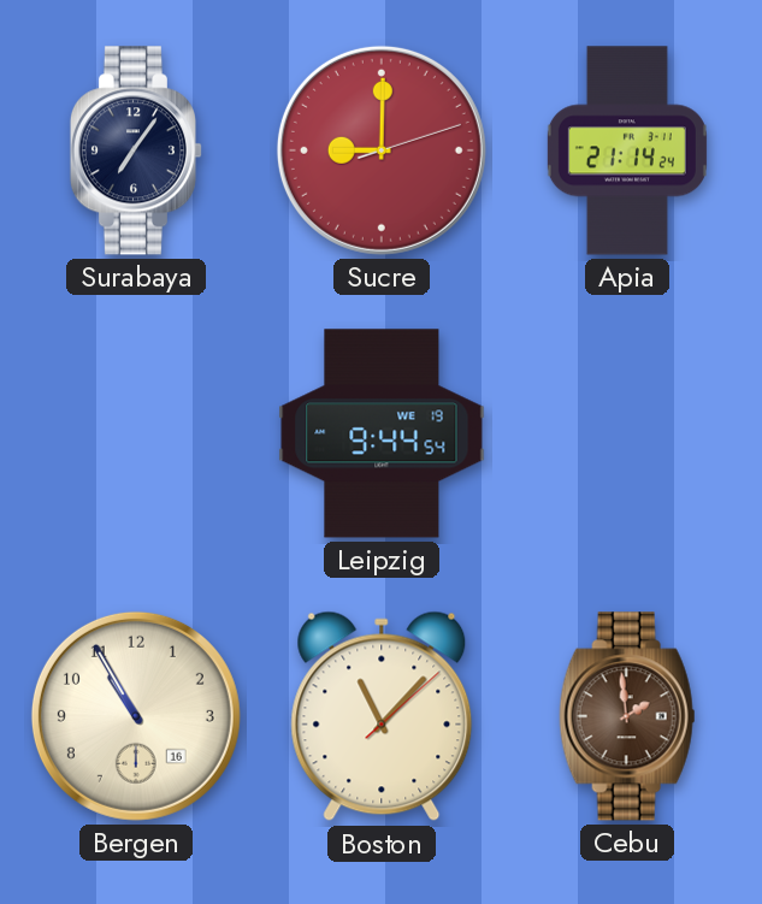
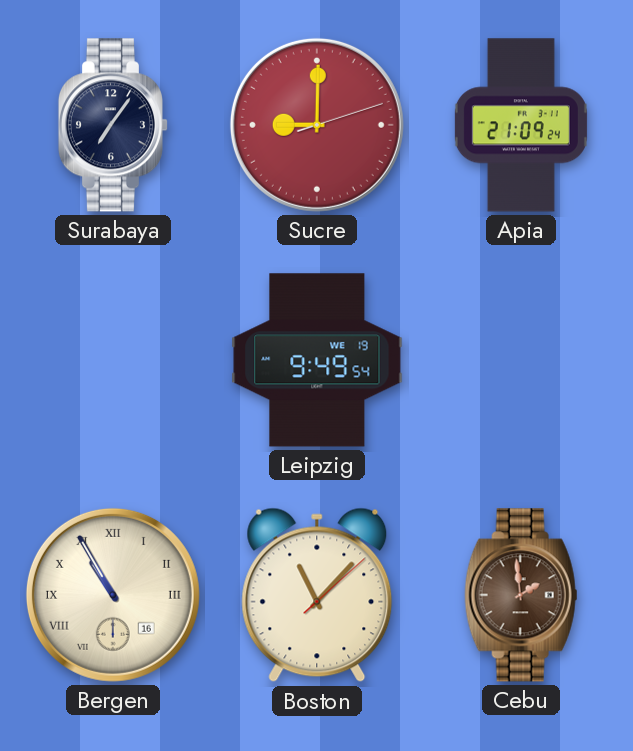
Apia: 21:14 -> 21:09
Leipzig: 9:44 -> 9:49
Bergen numerals: Arabic -> Roman
